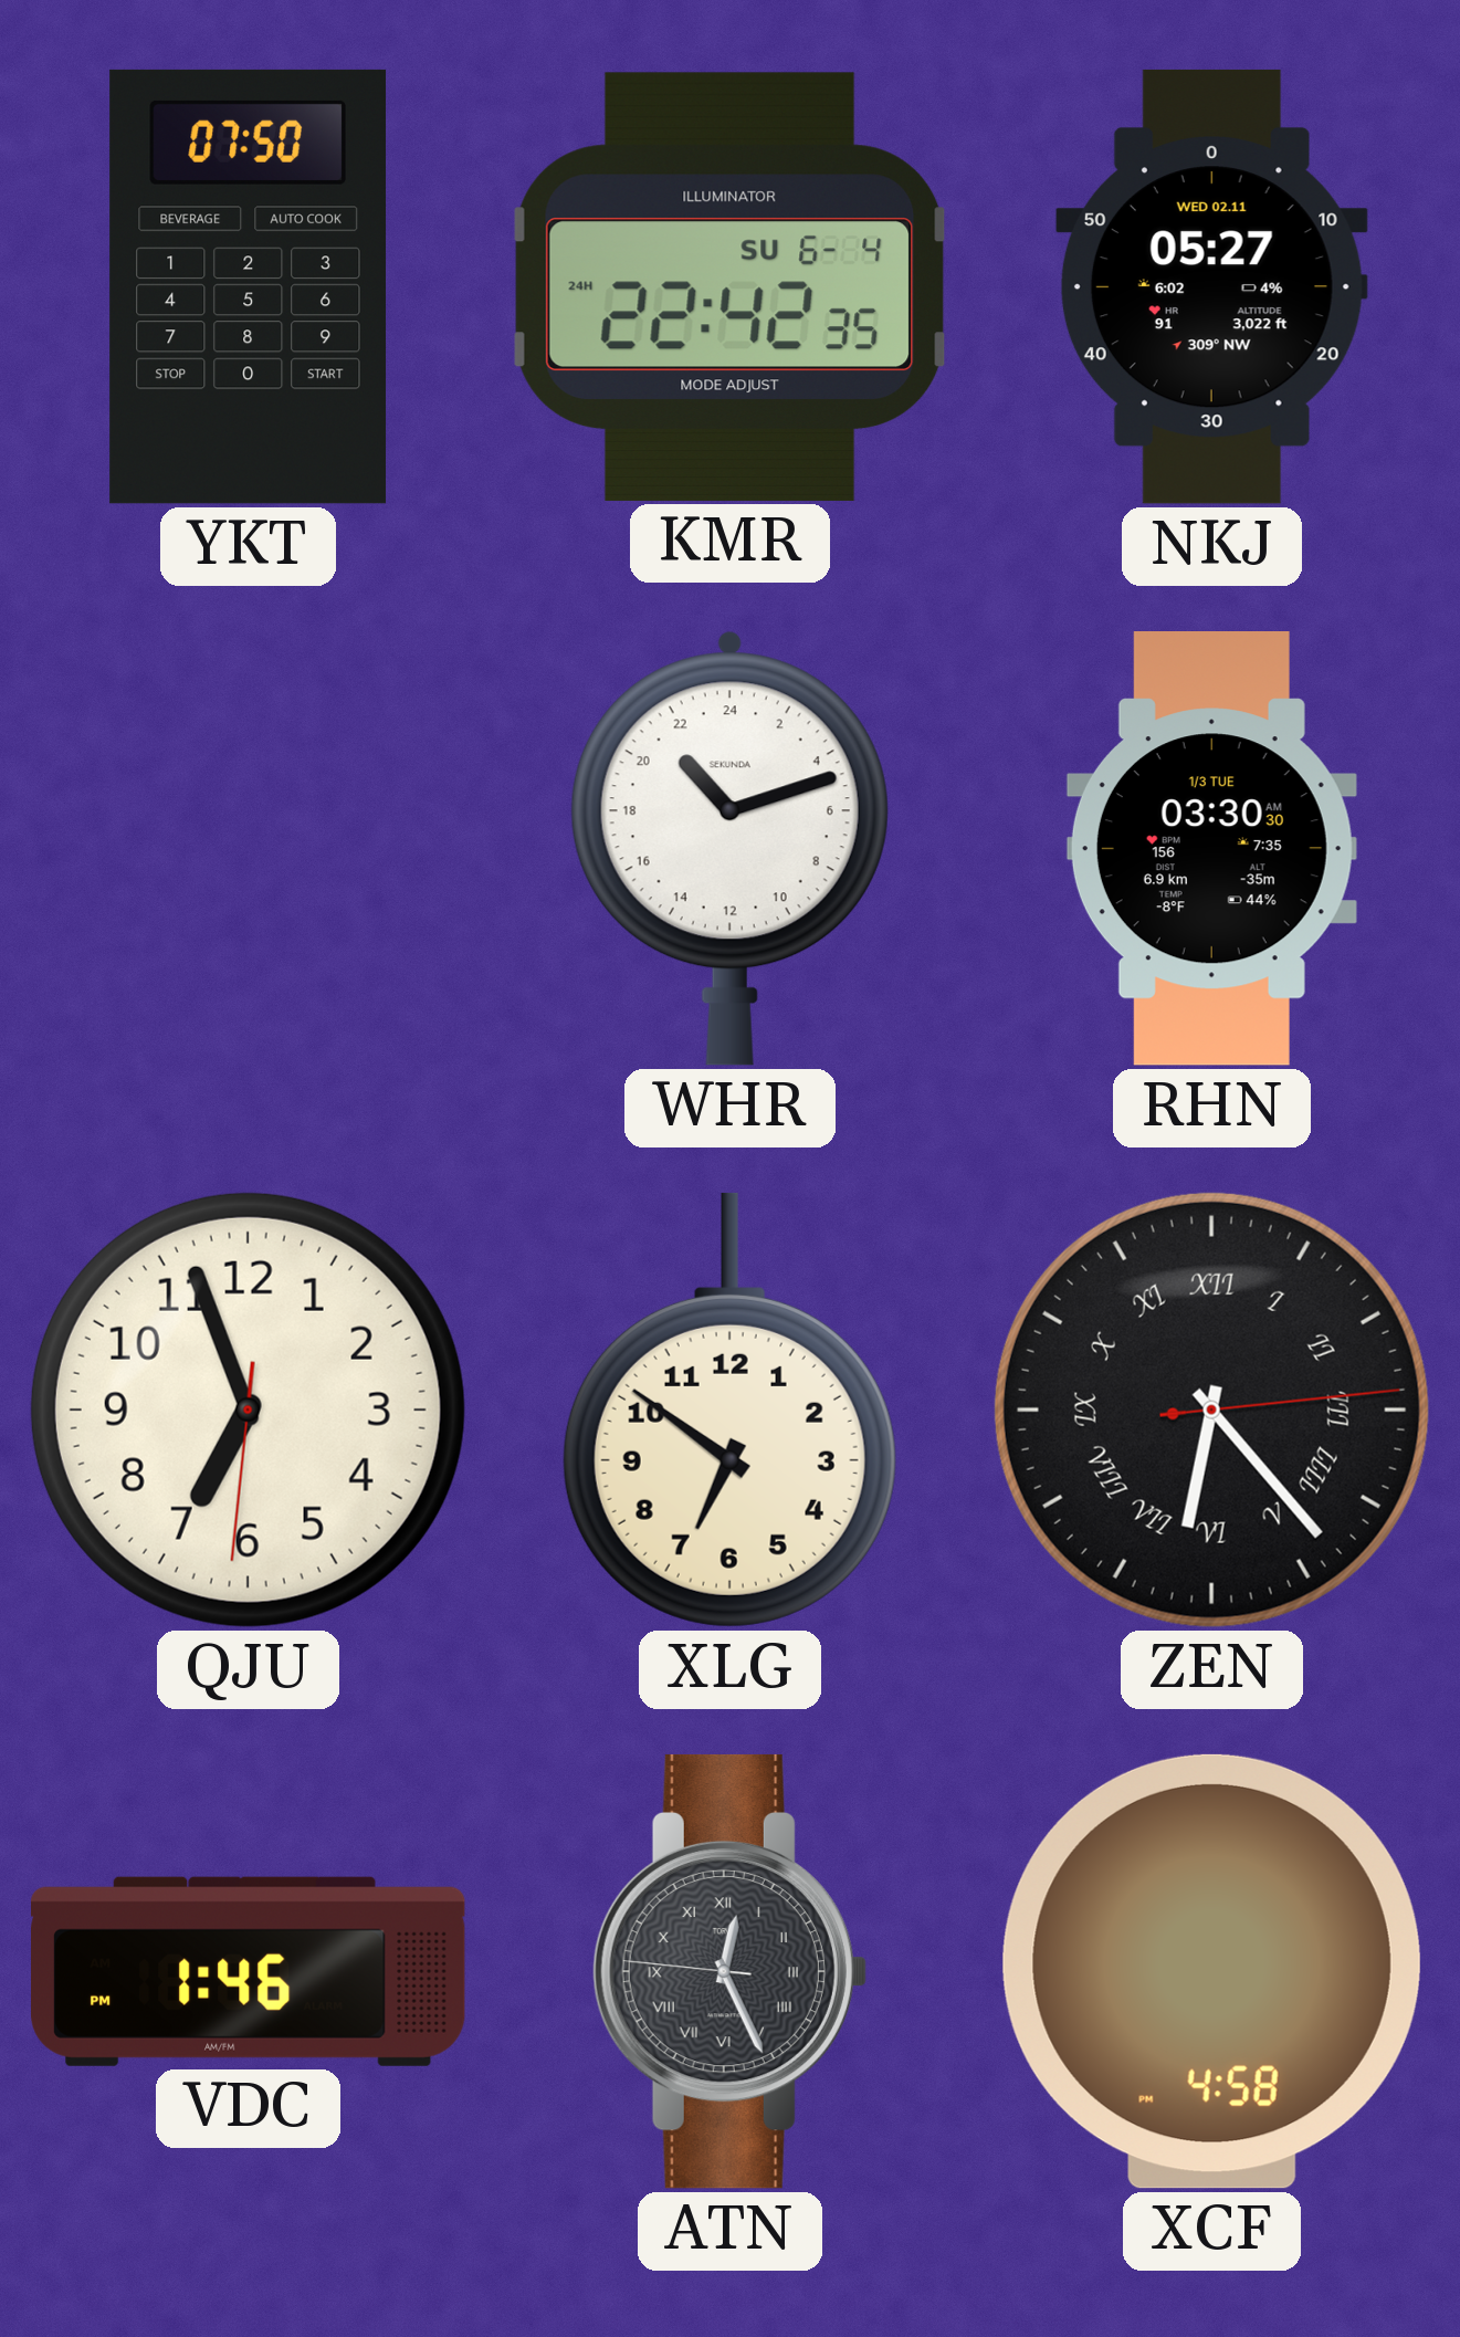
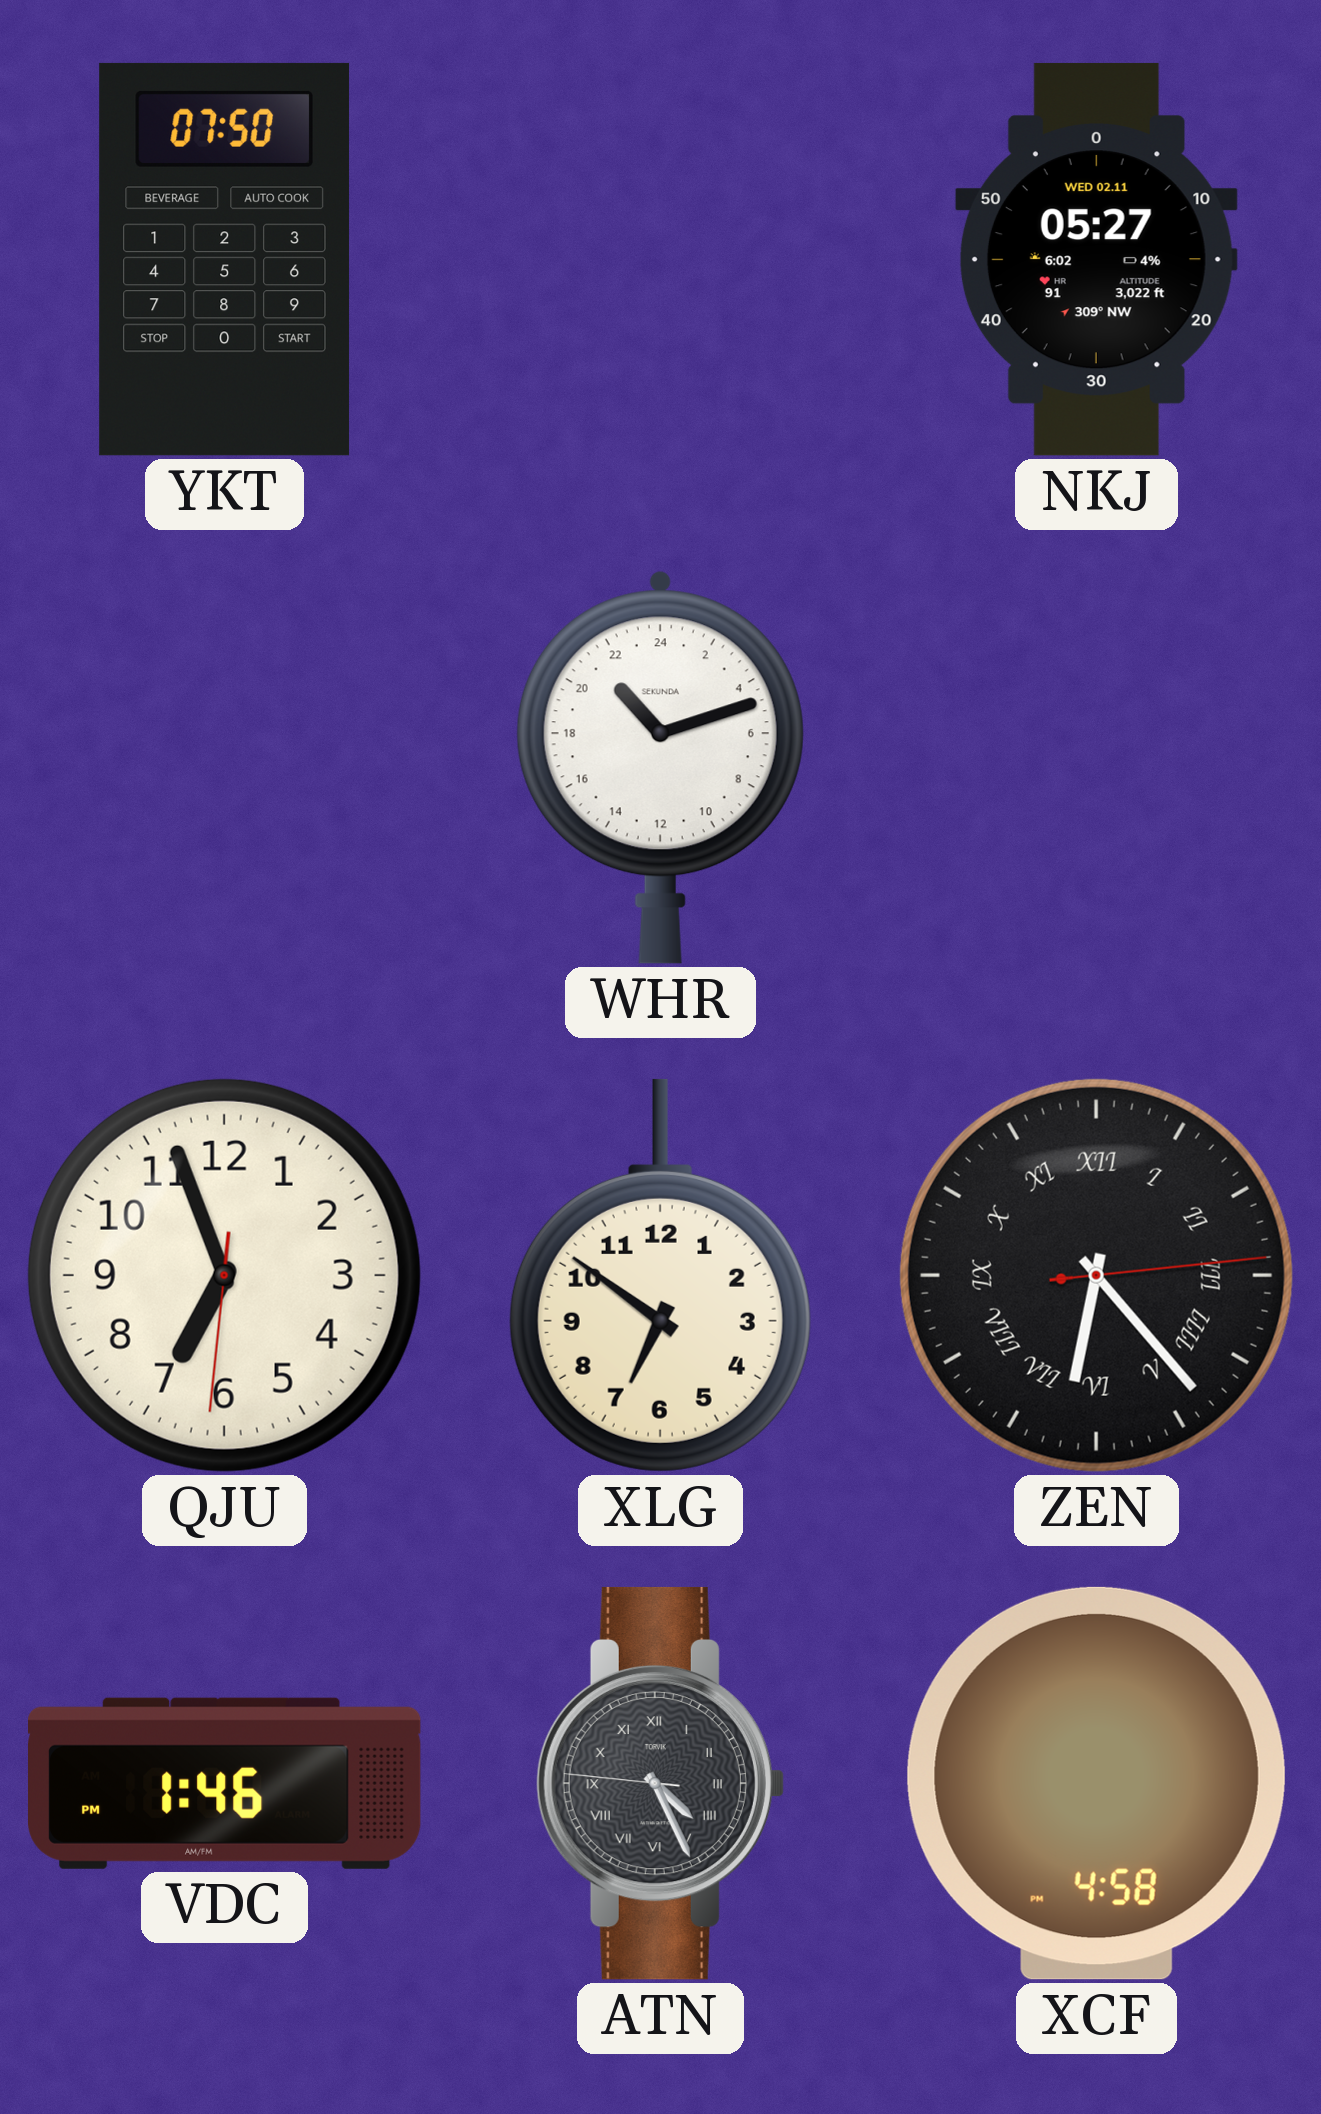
KMR: 22:42 -> none
RHN: 03:30 -> none
ATN: 12:25 -> 4:25
